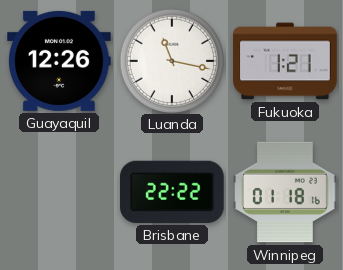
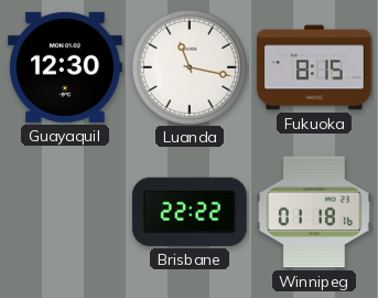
Guayaquil: 12:26 -> 12:30
Fukuoka: 1:21 -> 8:15
